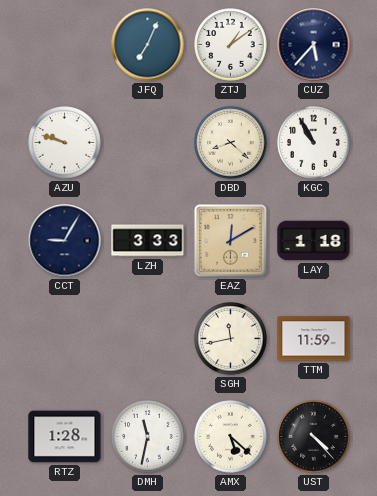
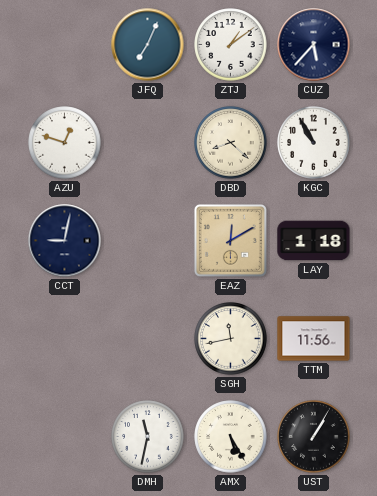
AZU: 9:48 -> 12:48
CCT: 9:05 -> 9:02
LZH: 3:33 -> none
TTM: 11:59 -> 11:56
RTZ: 1:28 -> none
AMX: 5:22 -> 5:25
UST: 4:23 -> 1:05
